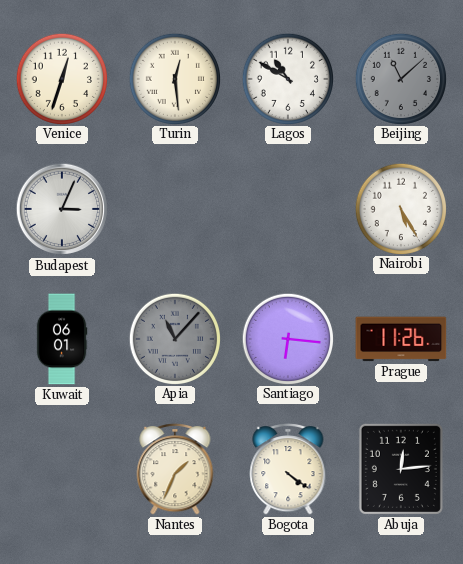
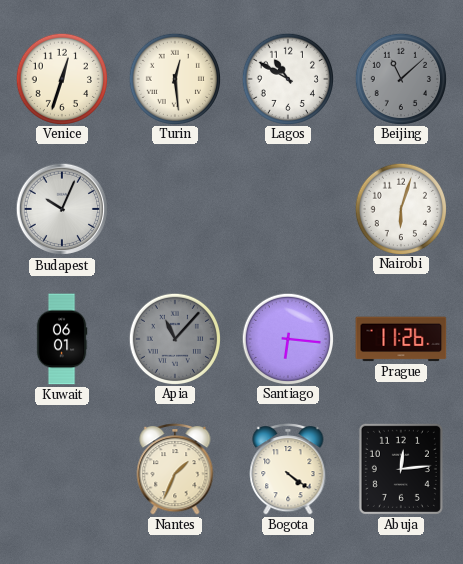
Budapest: 3:04 -> 10:04
Nairobi: 5:25 -> 6:03
